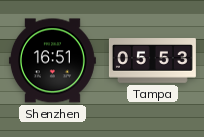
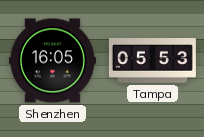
Shenzhen: 16:51 -> 16:05
